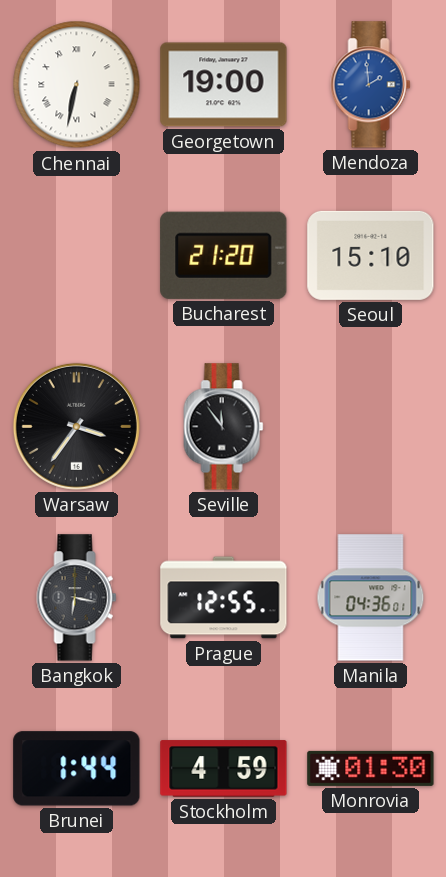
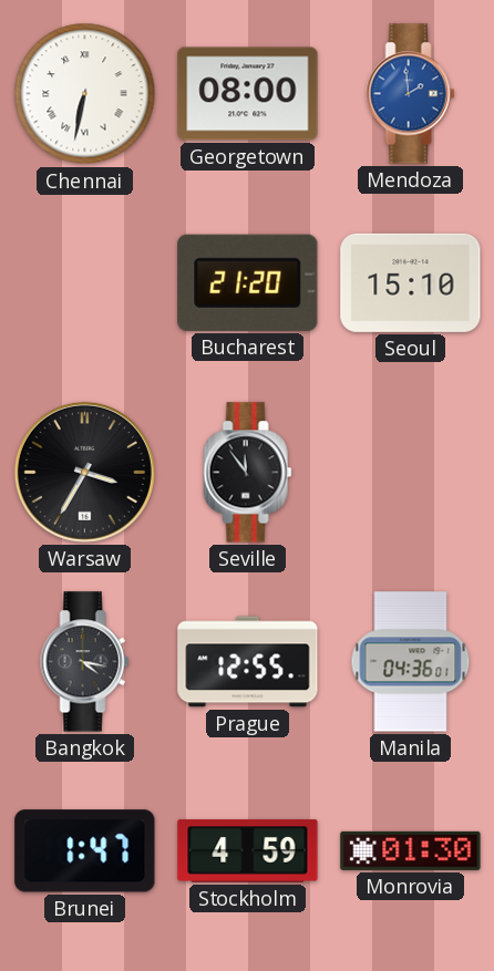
Georgetown: 19:00 -> 08:00
Warsaw: 3:36 -> 3:35
Bangkok: 6:17 -> 4:17
Brunei: 1:44 -> 1:47
